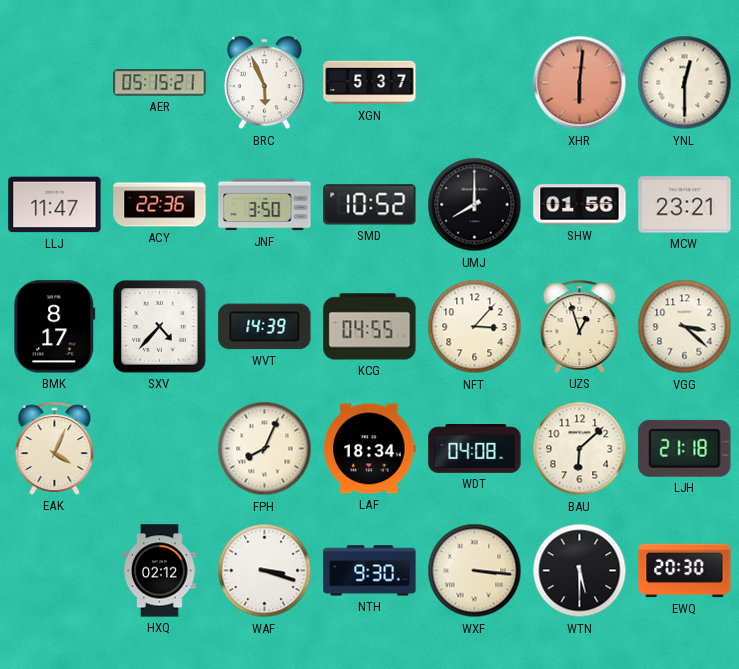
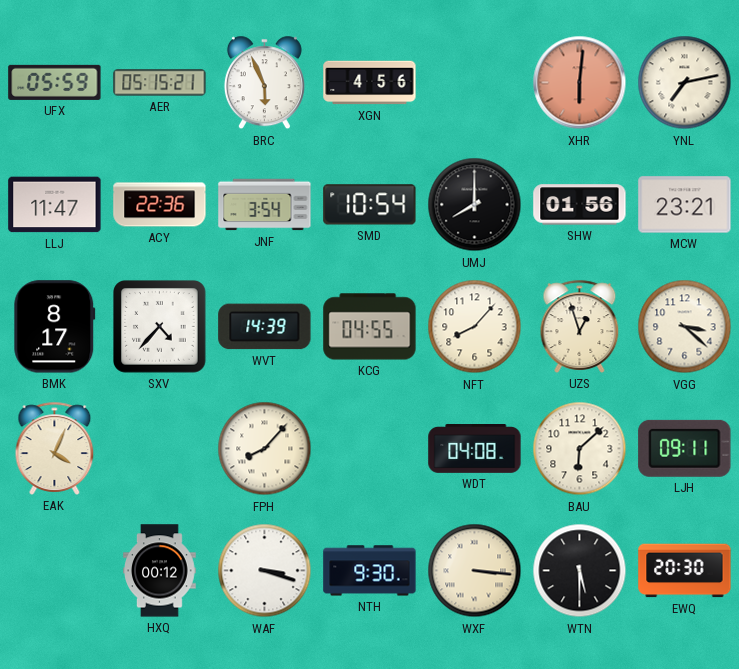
UFX: none -> 05:59
XGN: 5:37 -> 4:56
YNL: 12:30 -> 7:13
JNF: 3:50 -> 3:54
SMD: 10:52 -> 10:54
NFT: 3:07 -> 8:07
FPH: 8:04 -> 8:07
LAF: 18:34 -> none
LJH: 21:18 -> 09:11
HXQ: 02:12 -> 00:12
